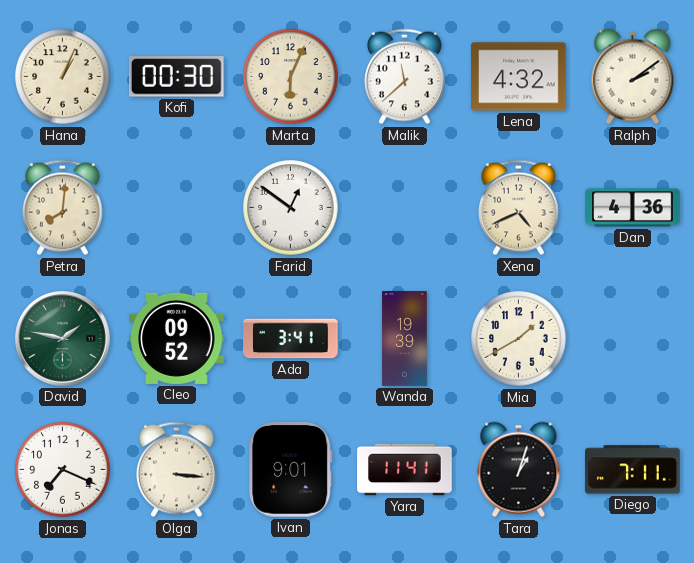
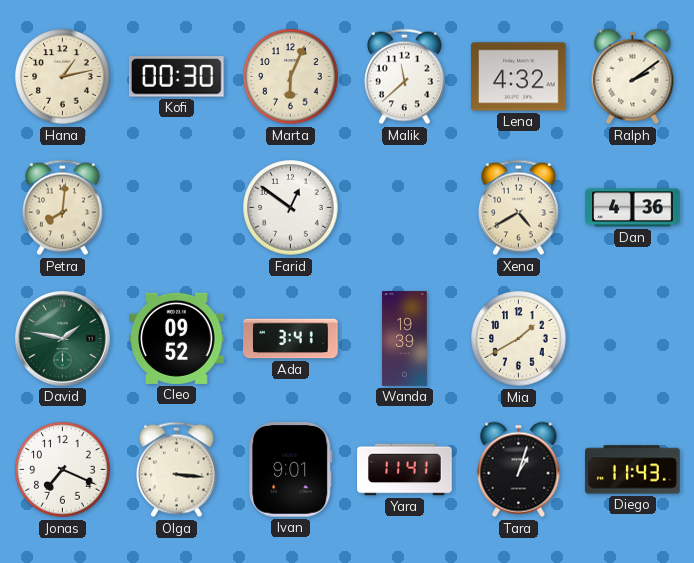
Hana: 1:04 -> 1:13
Xena: 4:41 -> 4:40
Diego: 7:11 -> 11:43
